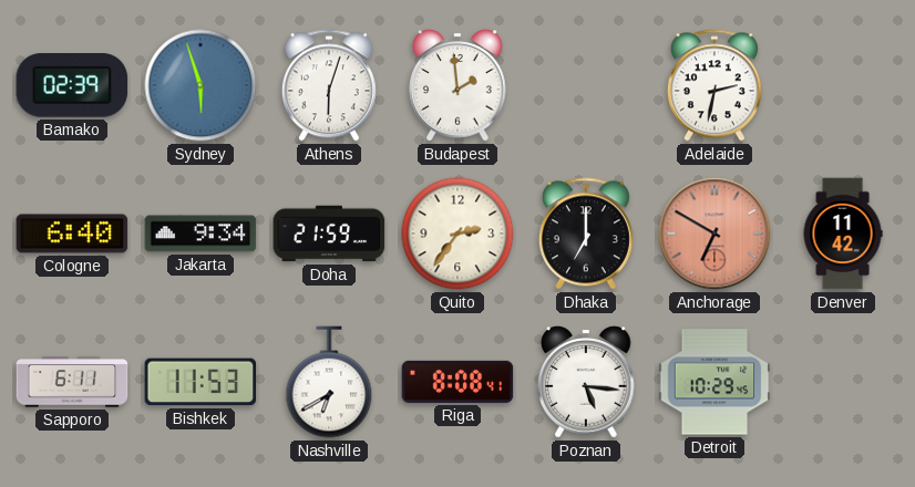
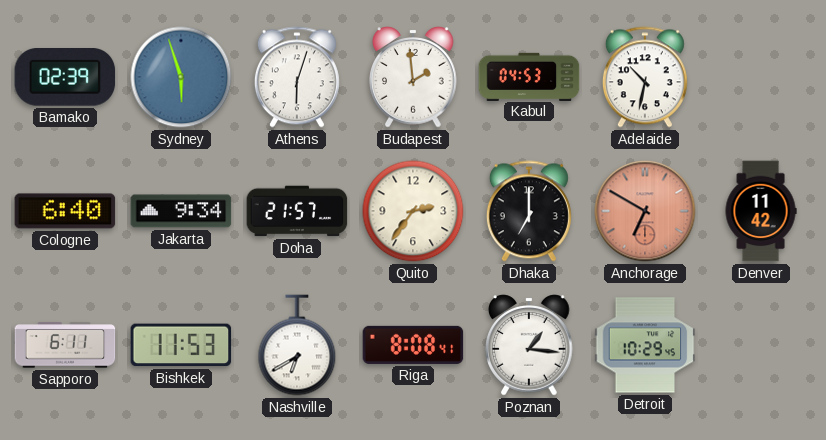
Kabul: none -> 04:53
Adelaide: 2:32 -> 10:32
Doha: 21:59 -> 21:57
Poznan: 5:16 -> 1:16
